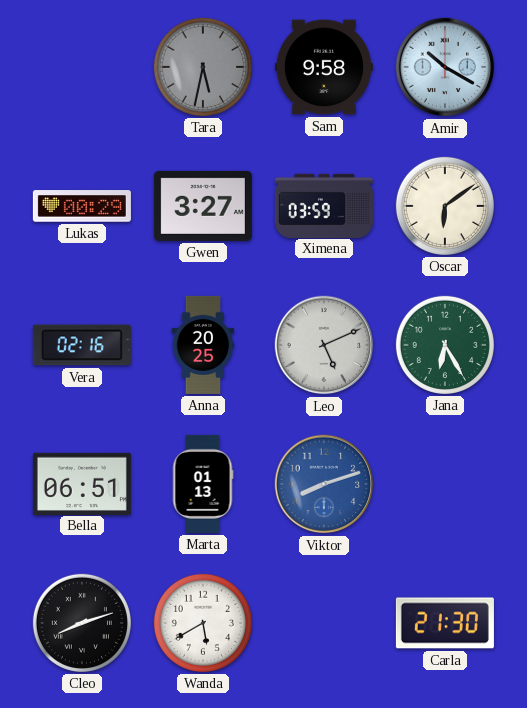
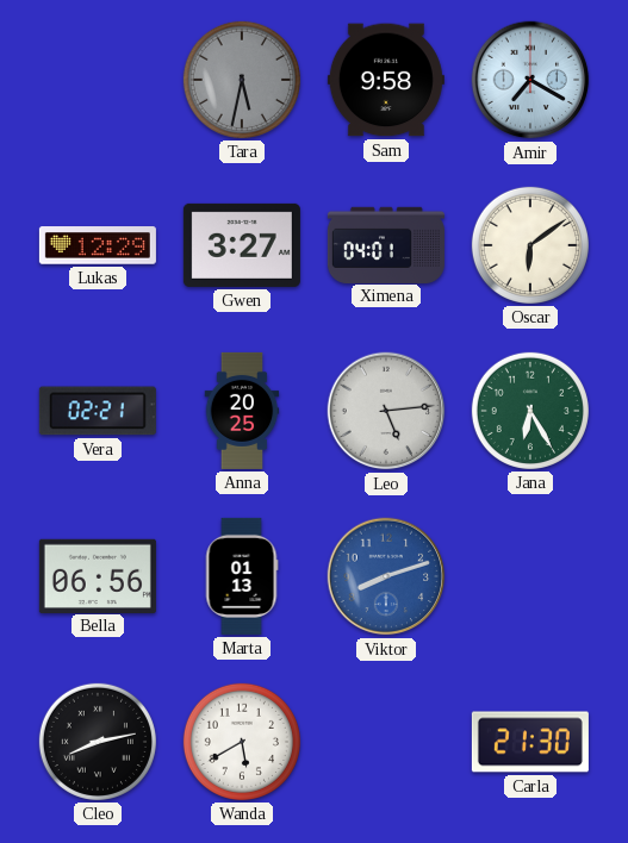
Amir: 10:20 -> 7:20
Lukas: 00:29 -> 12:29
Ximena: 03:59 -> 04:01
Vera: 02:16 -> 02:21
Leo: 5:11 -> 5:14
Bella: 06:51 -> 06:56
Cleo: 8:12 -> 8:13
